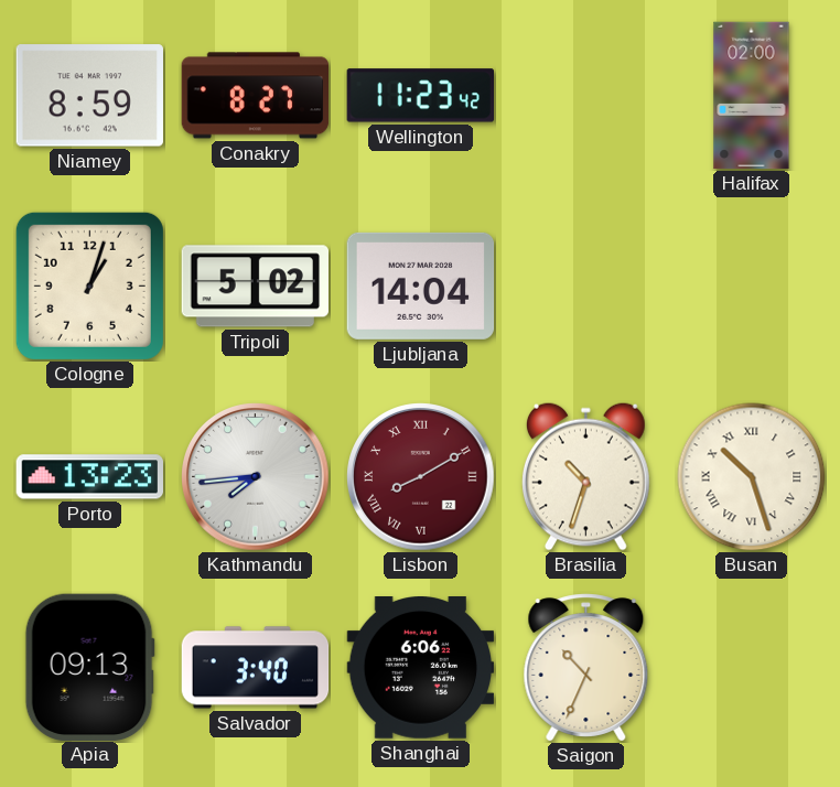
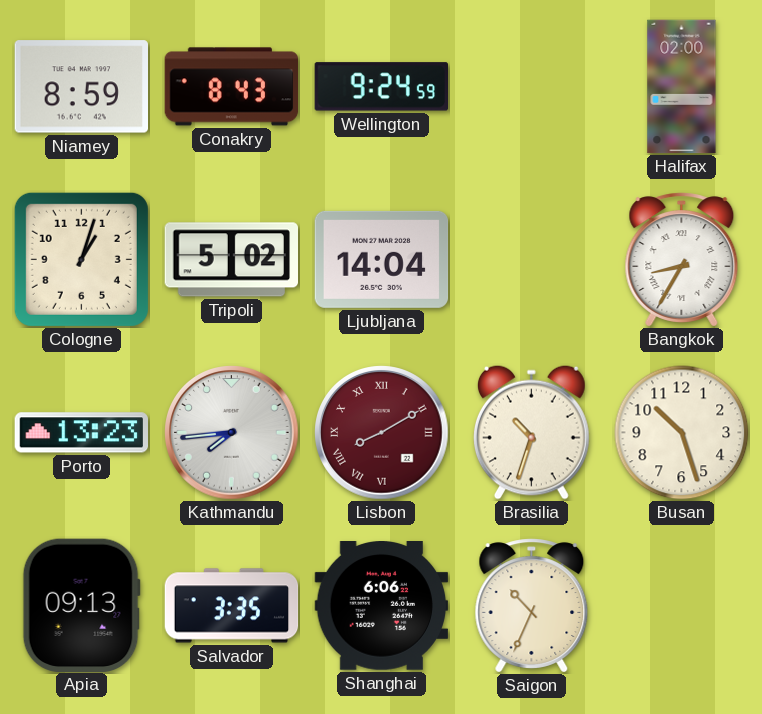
Conakry: 8:27 -> 8:43
Wellington: 11:23 -> 9:24
Bangkok: none -> 8:35
Busan numerals: Roman -> Arabic
Salvador: 3:40 -> 3:35
